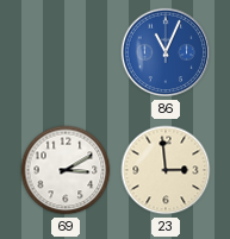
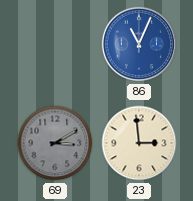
69 dial: white -> grey
